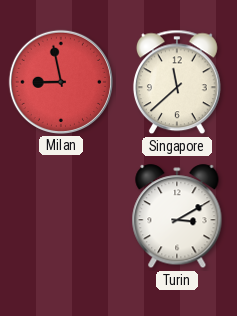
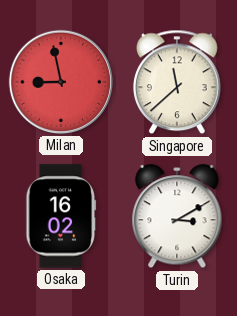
Osaka: none -> 16:02
